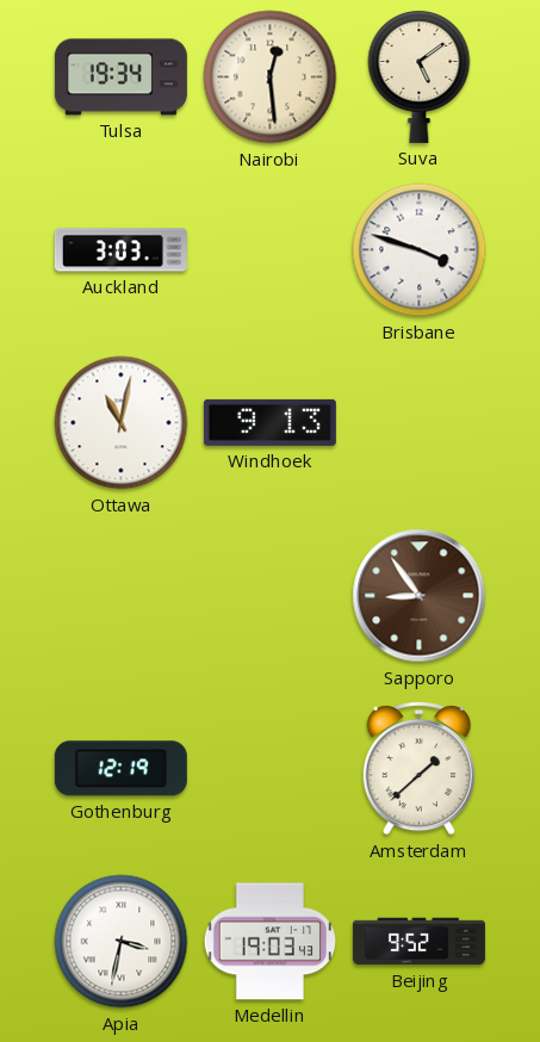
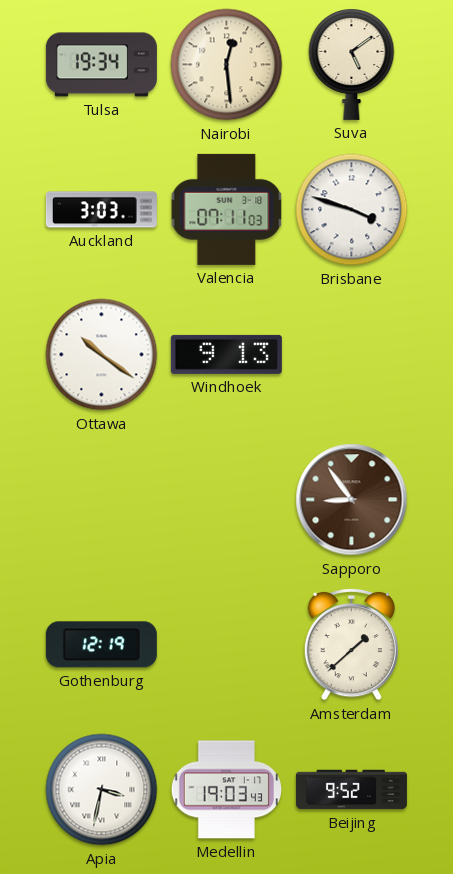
Valencia: none -> 07:11
Ottawa: 11:02 -> 10:21
